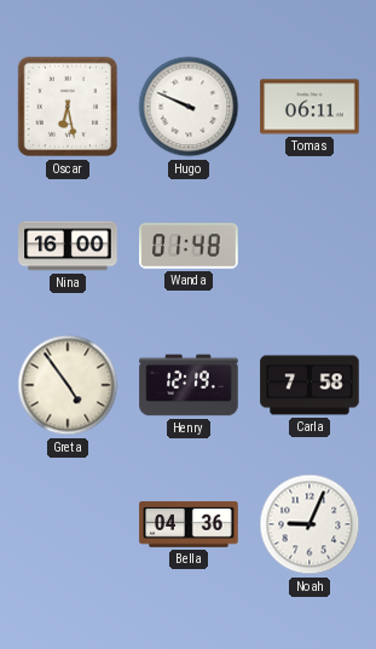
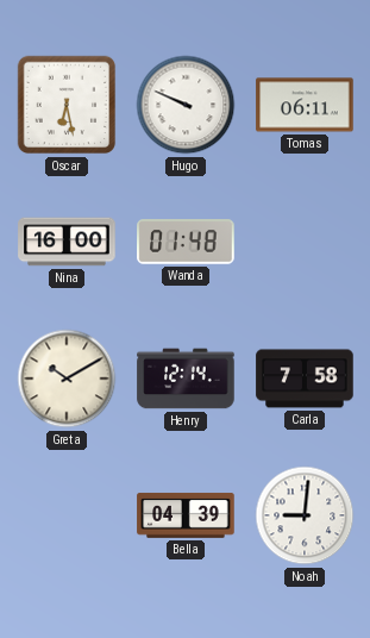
Greta: 4:54 -> 10:10
Henry: 12:19 -> 12:14
Bella: 04:36 -> 04:39
Noah: 9:04 -> 9:01
